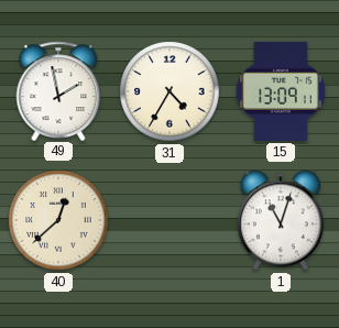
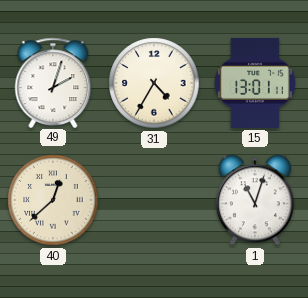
49: 1:58 -> 2:03
15: 13:09 -> 13:01
